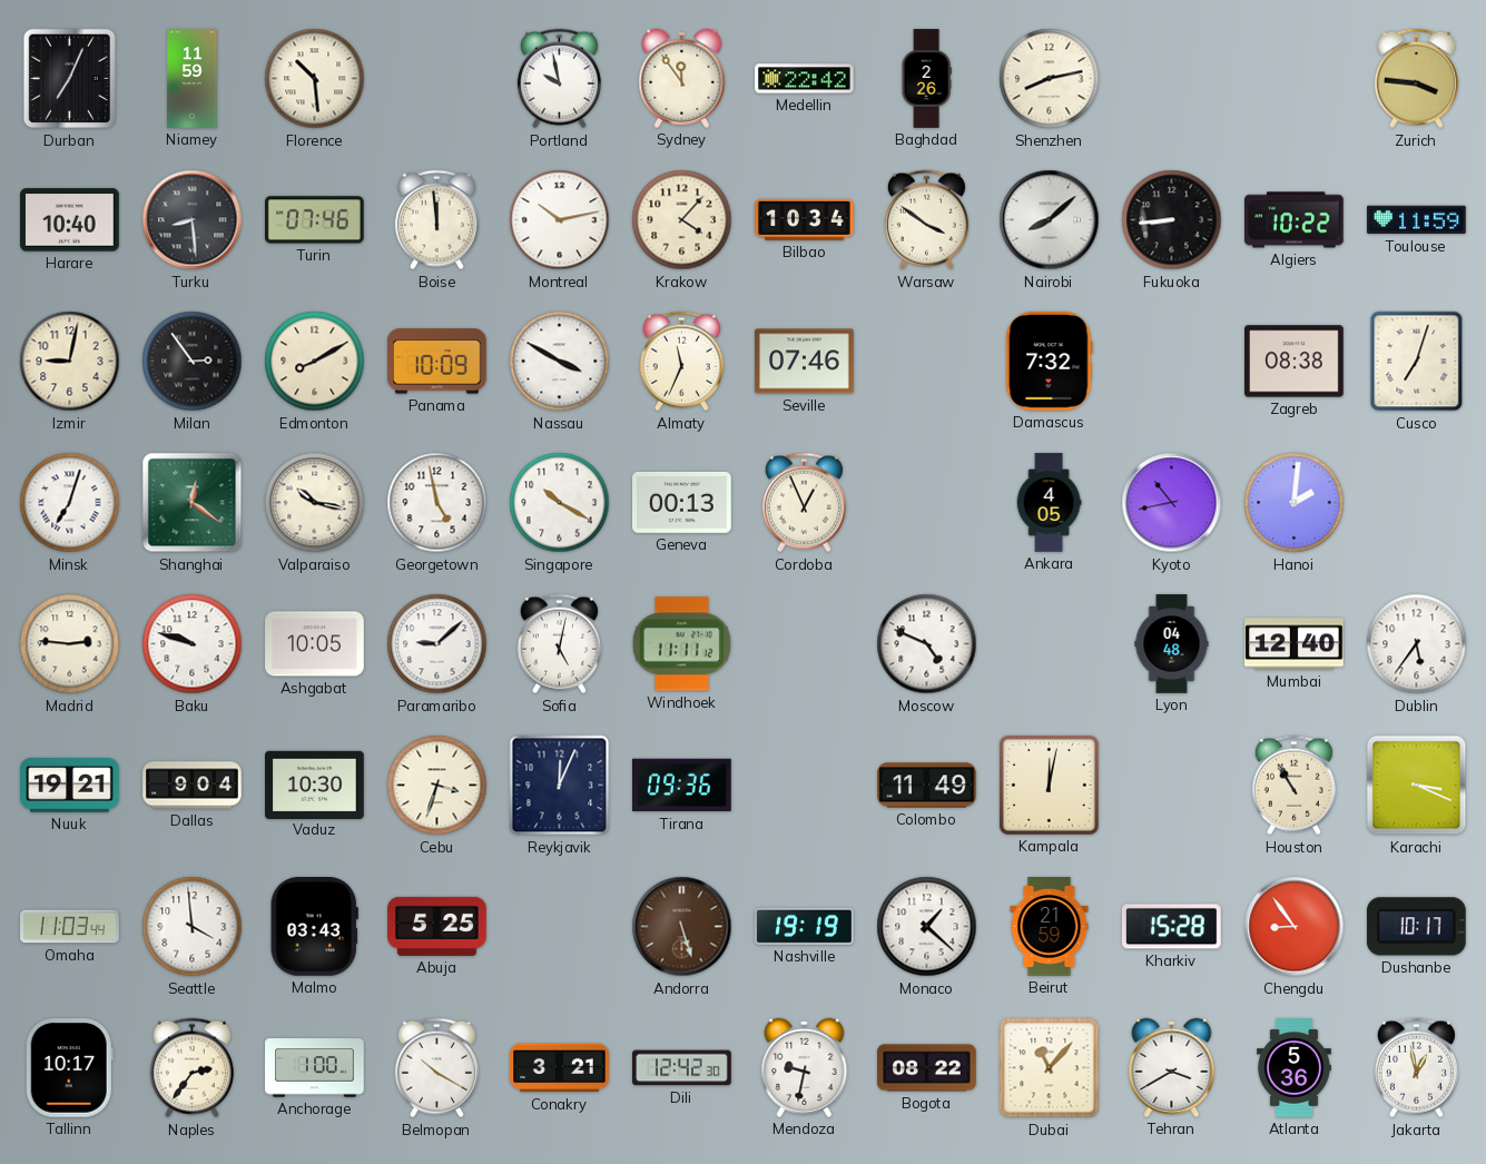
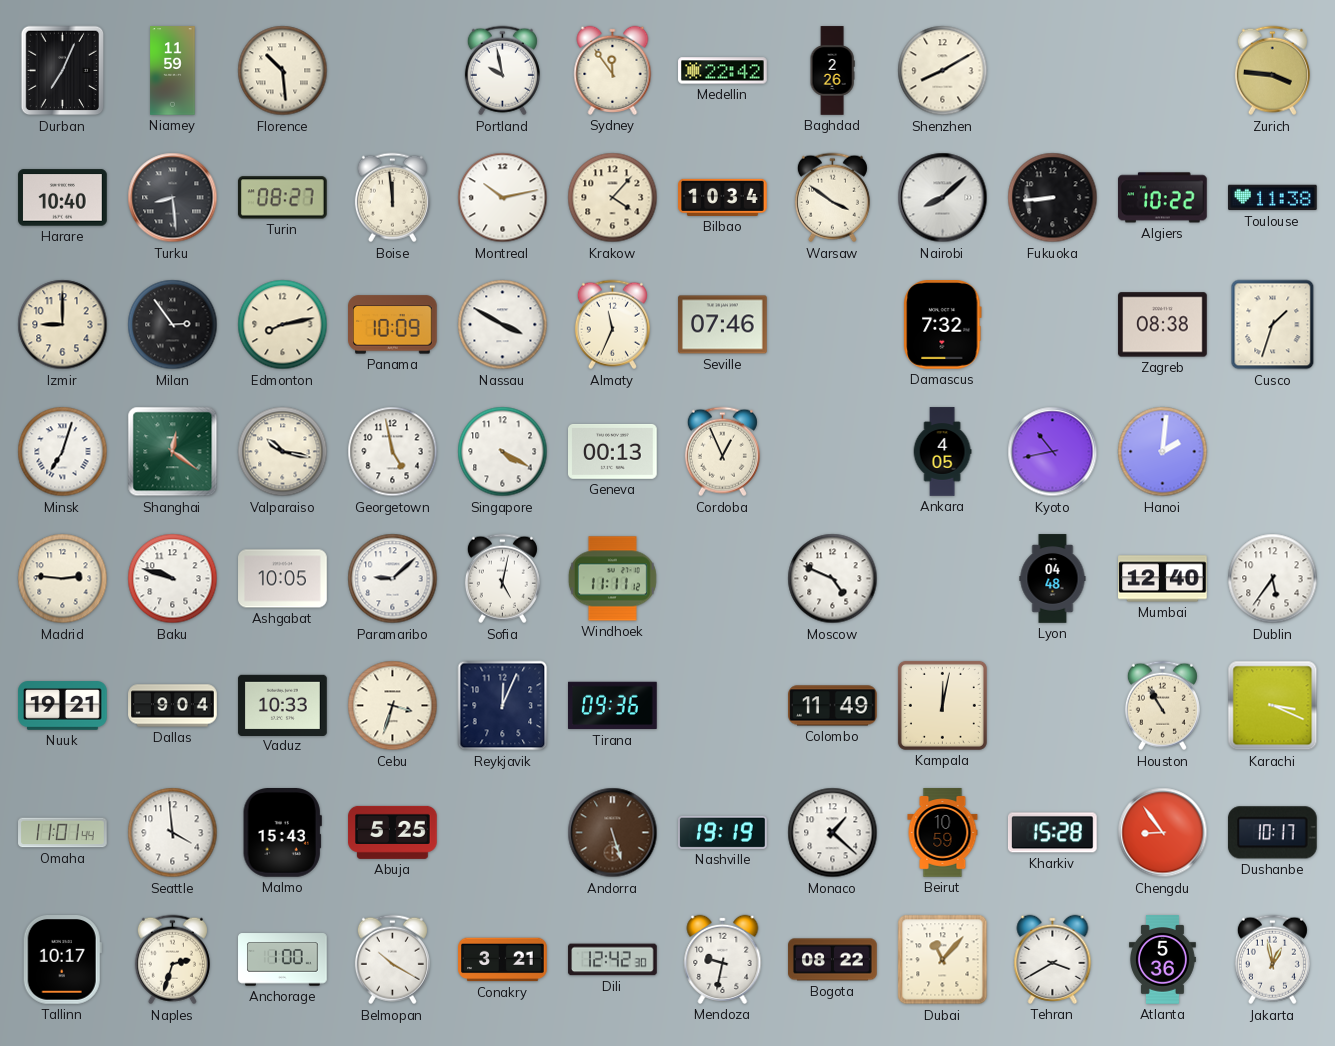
Shenzhen: 8:13 -> 8:10
Turin: 07:46 -> 08:27
Toulouse: 11:59 -> 11:38
Izmir: 9:02 -> 9:00
Edmonton: 8:10 -> 8:13
Cusco: 7:03 -> 1:33
Singapore: 10:20 -> 4:20
Vaduz: 10:30 -> 10:33
Omaha: 11:03 -> 11:01
Malmo: 03:43 -> 15:43
Beirut: 21:59 -> 10:59
Naples: 2:36 -> 2:33
